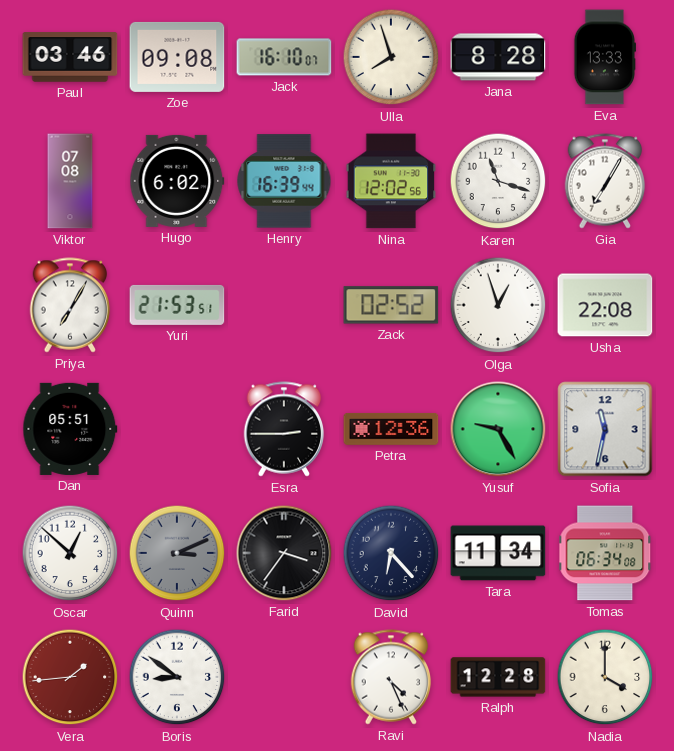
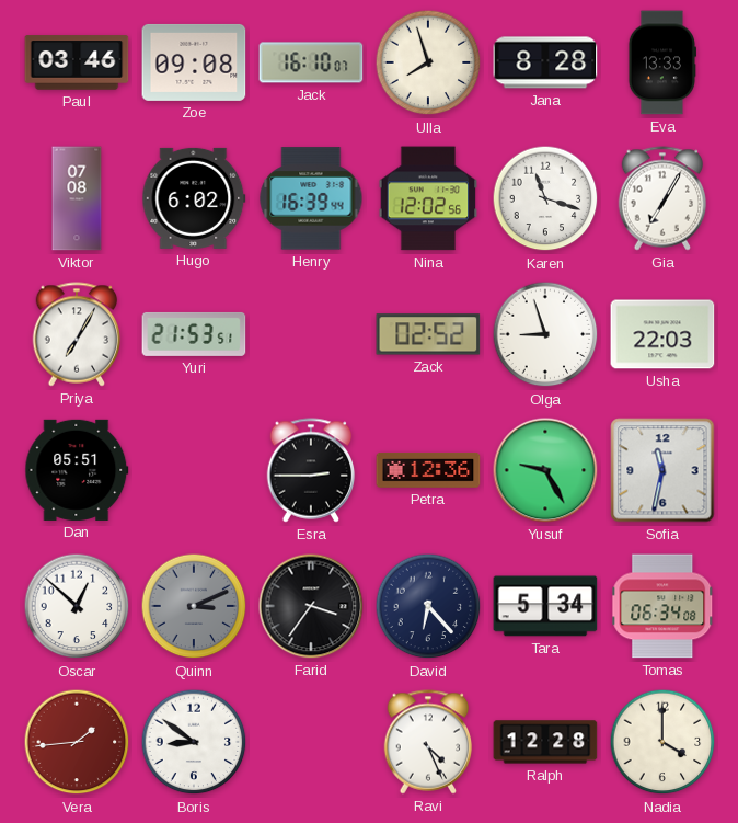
Olga: 12:57 -> 8:57
Usha: 22:08 -> 22:03
Tara: 11:34 -> 5:34
